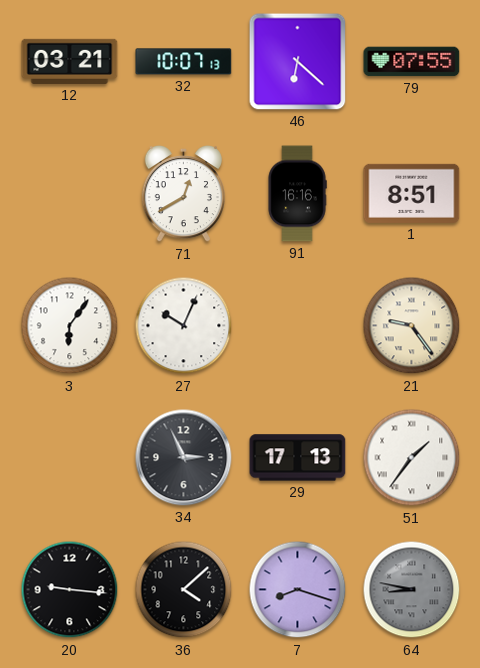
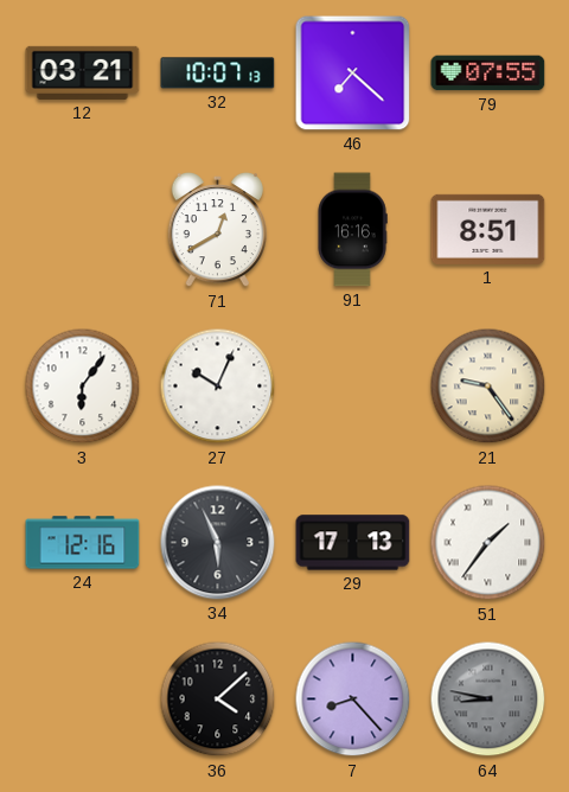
46: 6:22 -> 7:22
24: none -> 12:16
34: 2:56 -> 5:56
20: 9:16 -> none
7: 8:18 -> 8:23
